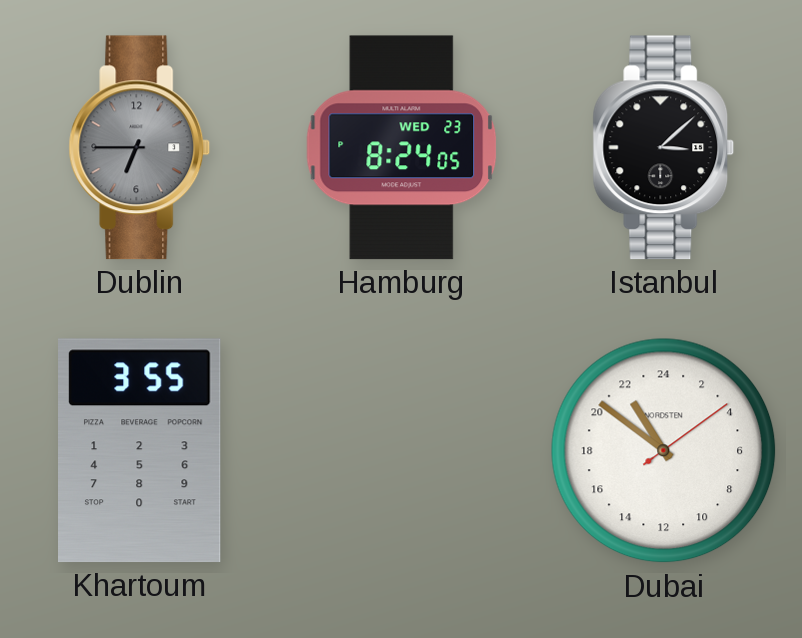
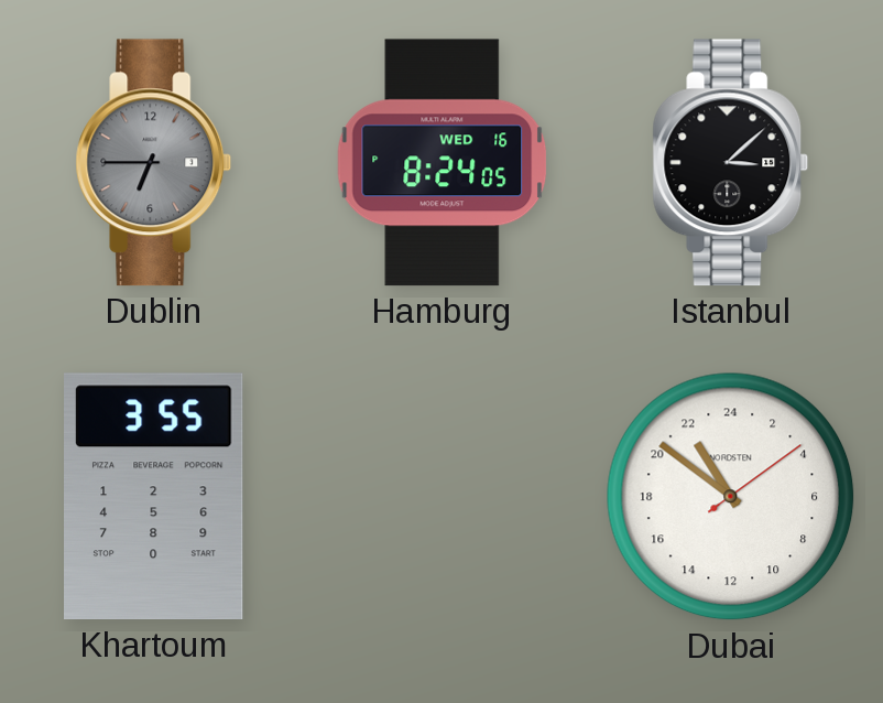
Hamburg date: WED 23 -> WED 16
